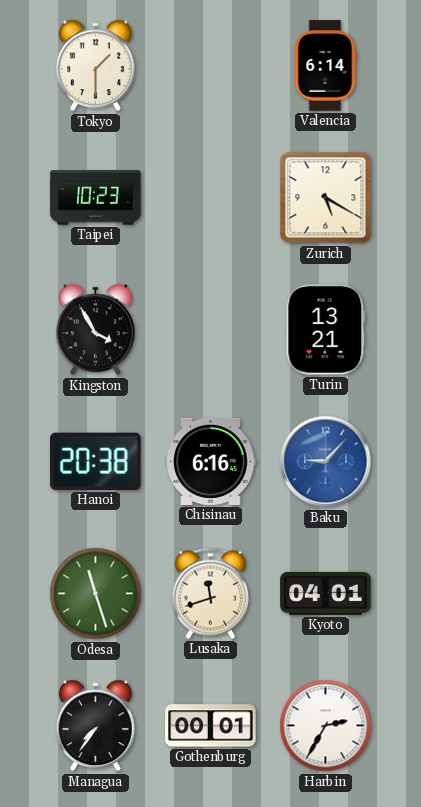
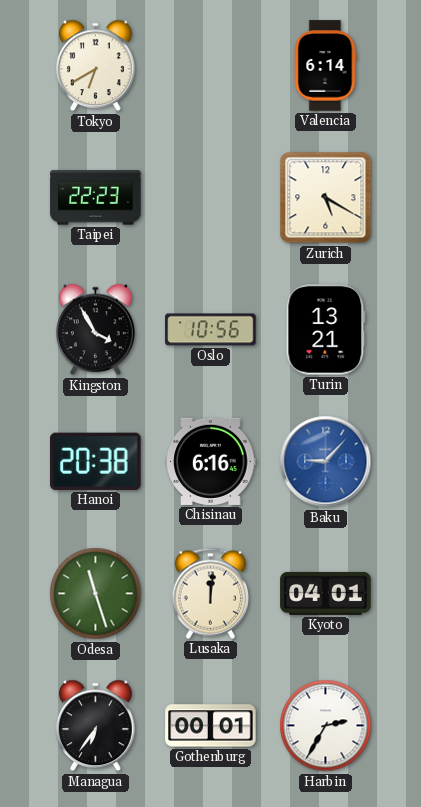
Tokyo: 1:30 -> 6:40
Taipei: 10:23 -> 22:23
Oslo: none -> 10:56
Lusaka: 11:42 -> 12:01
Managua: 7:36 -> 6:36
